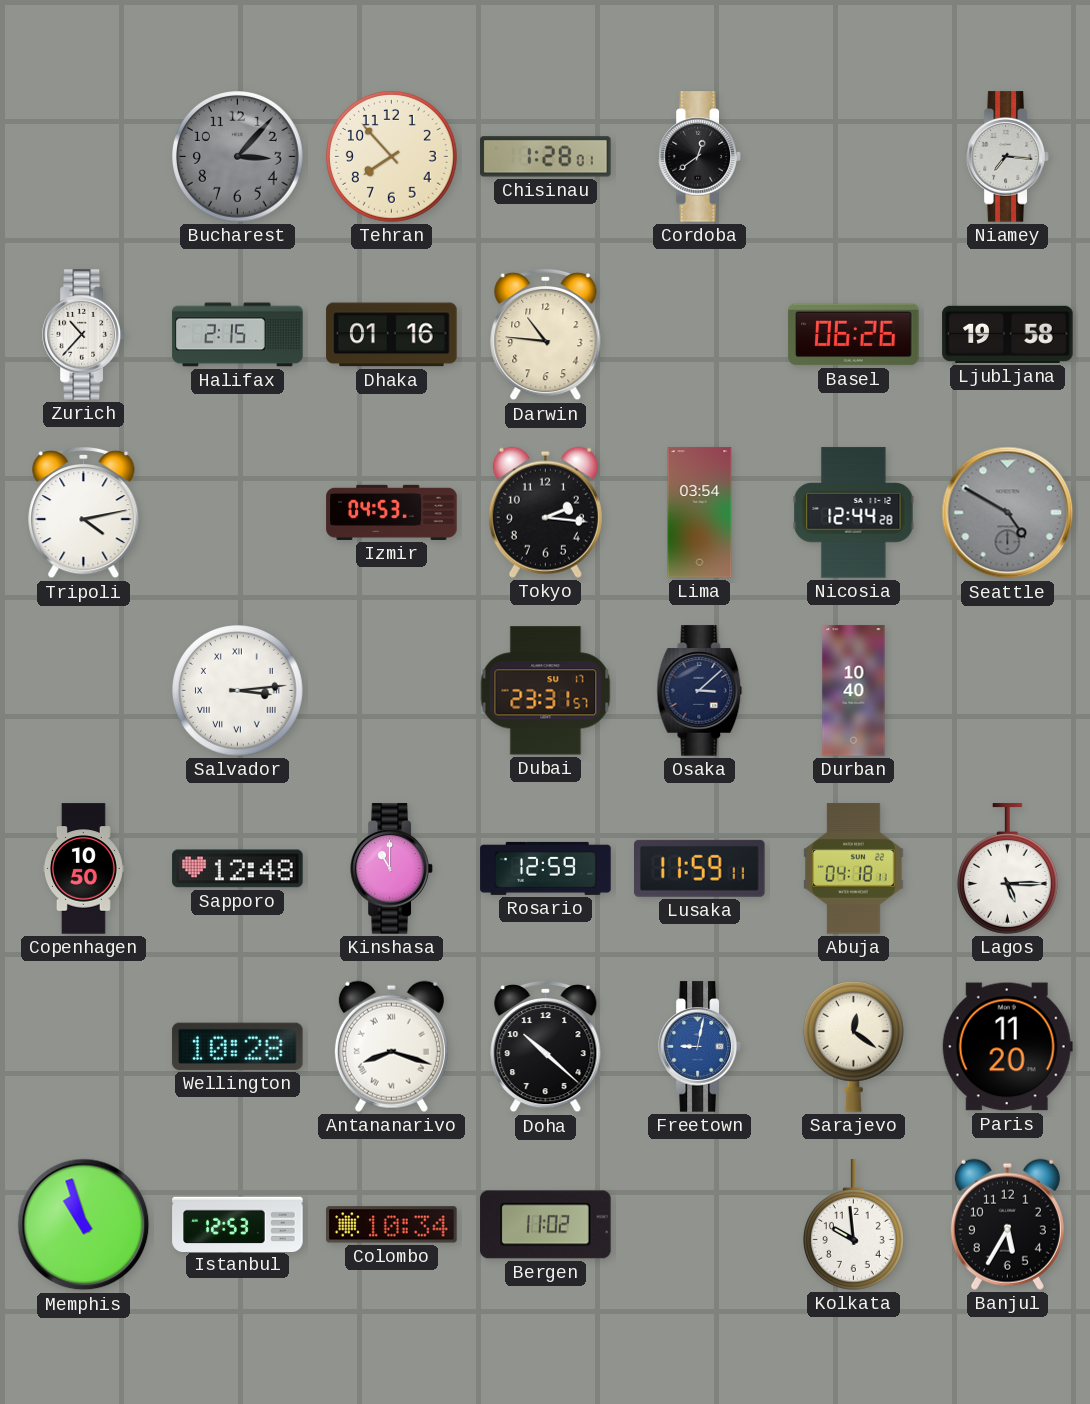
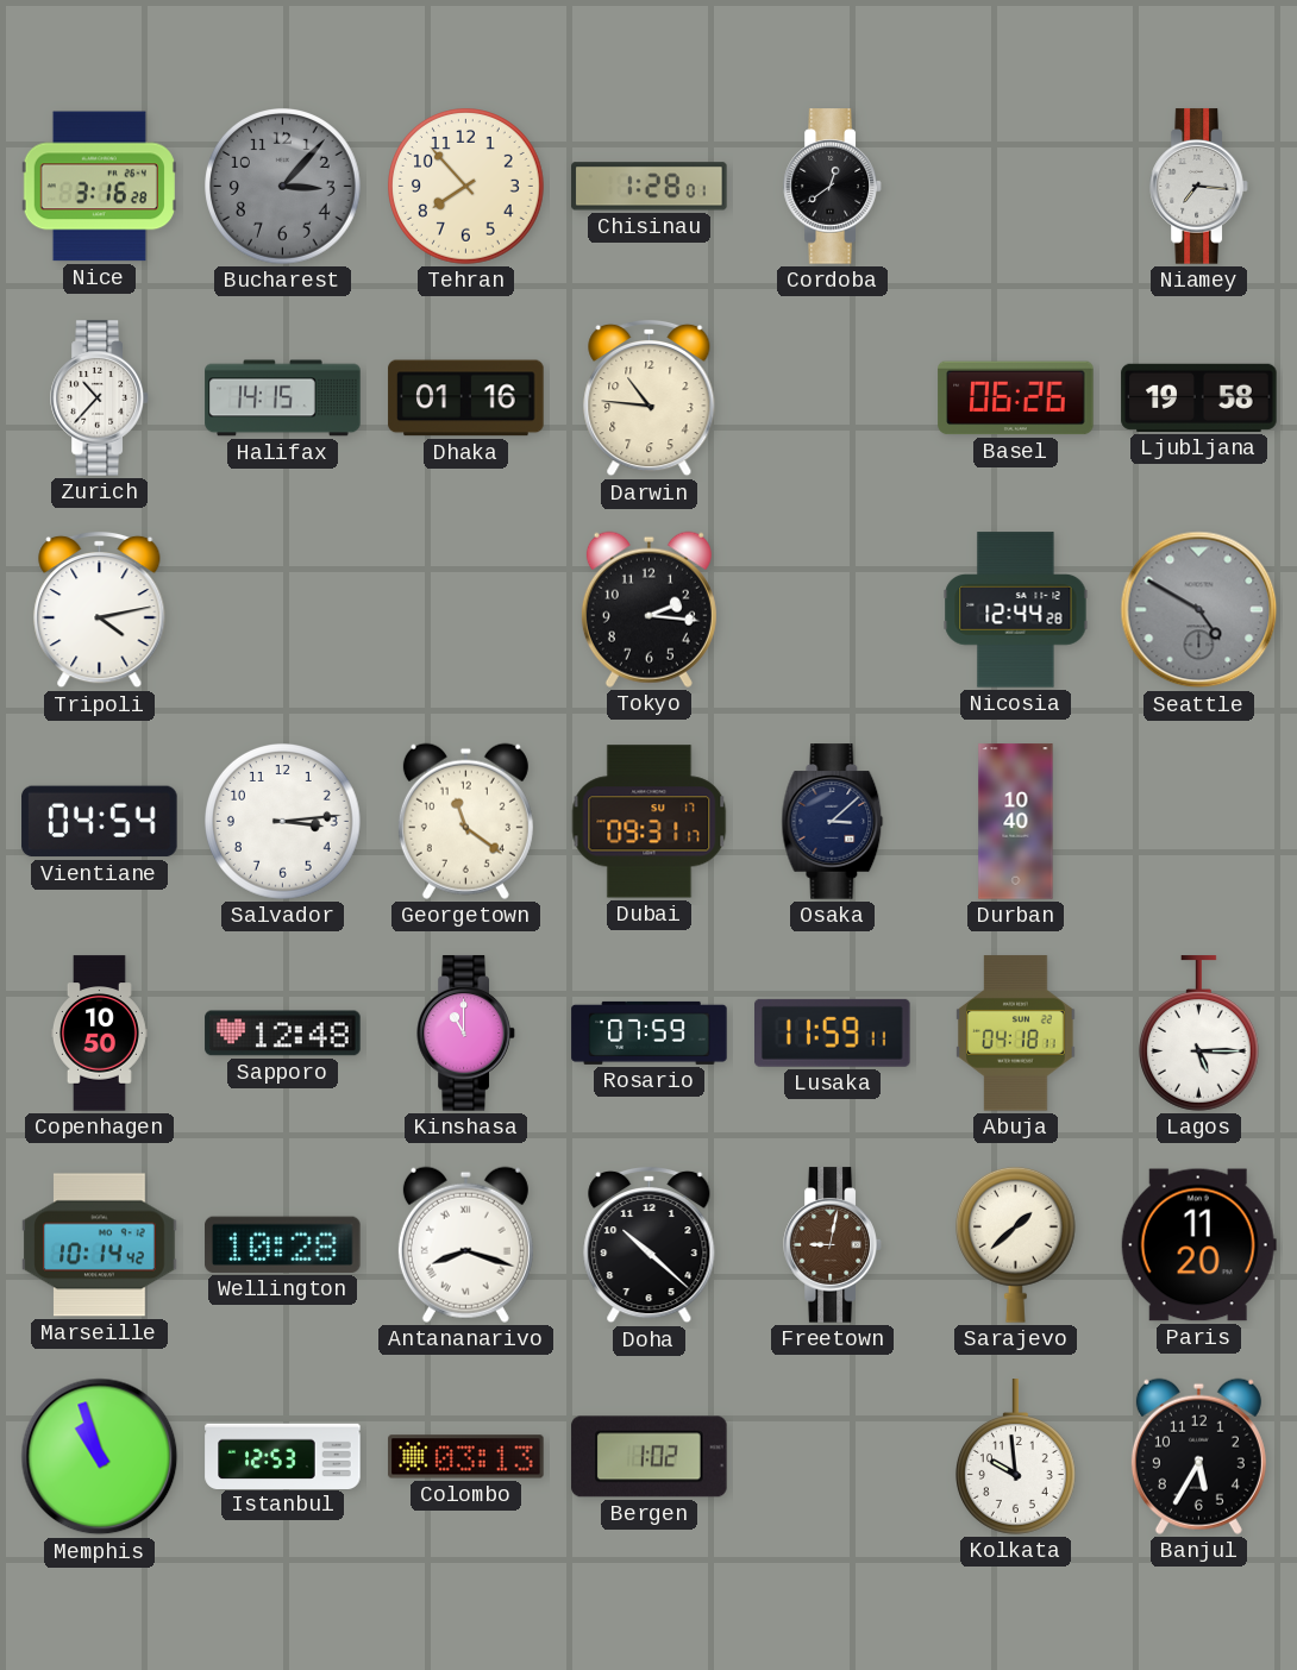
Nice: none -> 3:16
Halifax: 2:15 -> 14:15
Izmir: 04:53 -> none
Lima: 03:54 -> none
Vientiane: none -> 04:54
Salvador numerals: Roman -> Arabic
Georgetown: none -> 11:21
Dubai: 23:31 -> 09:31
Rosario: 12:59 -> 07:59
Marseille: none -> 10:14
Freetown dial: blue -> brown
Sarajevo: 12:21 -> 1:38
Colombo: 10:34 -> 03:13
Bergen: 11:02 -> 1:02
